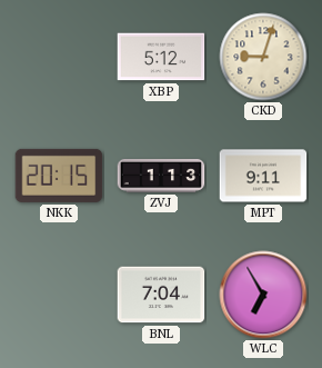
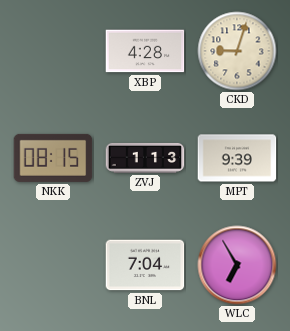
XBP: 5:12 -> 4:28
NKK: 20:15 -> 08:15
MPT: 9:11 -> 9:39
